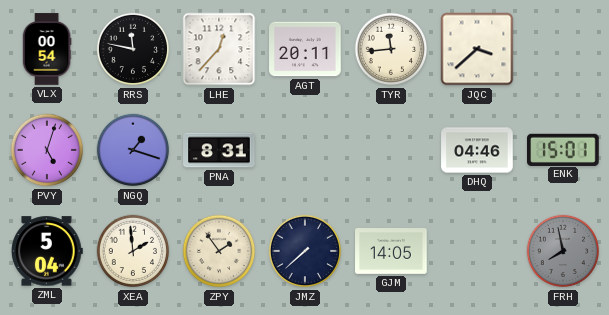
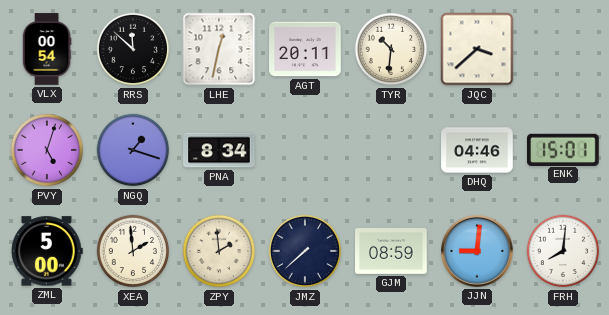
RRS: 11:47 -> 11:52
LHE: 12:37 -> 12:32
TYR: 11:44 -> 10:31
PNA: 8:31 -> 8:34
ZML: 5:04 -> 5:00
ZPY: 1:54 -> 1:59
GJM: 14:05 -> 08:59
JJN: none -> 9:01
FRH: 7:58 -> 8:01
FRH dial: grey -> white
